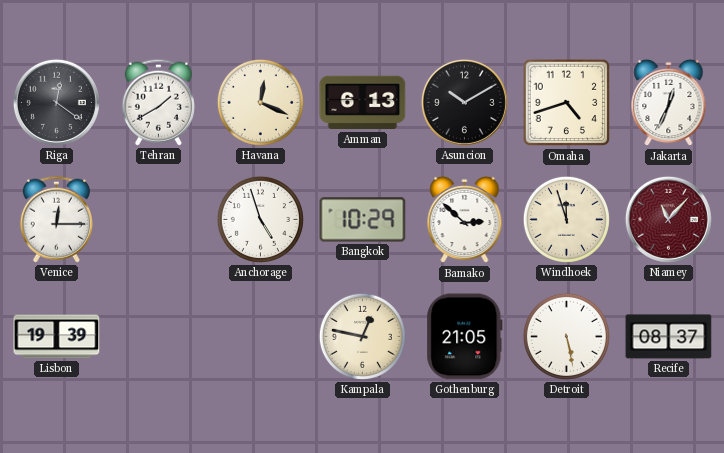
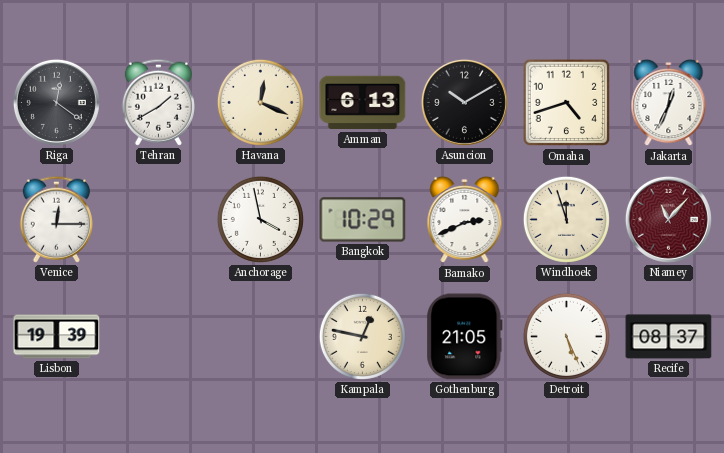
Anchorage: 4:57 -> 3:58
Bamako: 2:52 -> 2:41
Detroit: 5:28 -> 5:26
